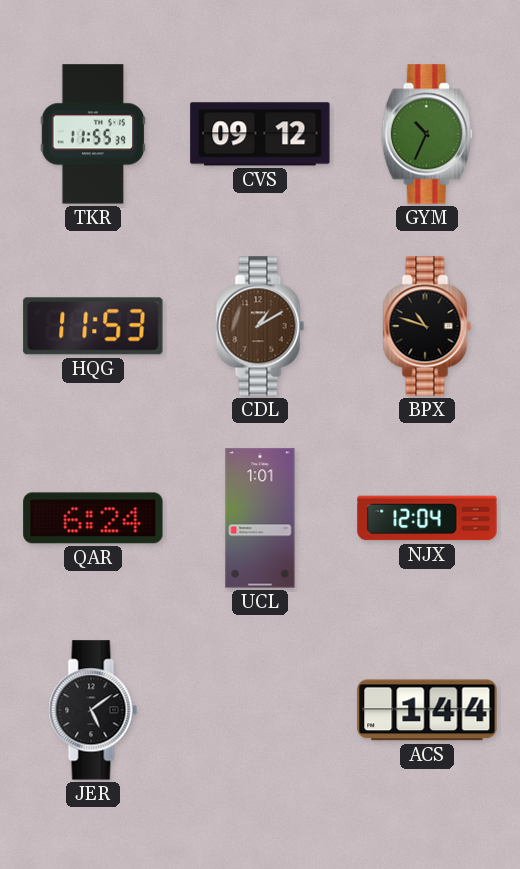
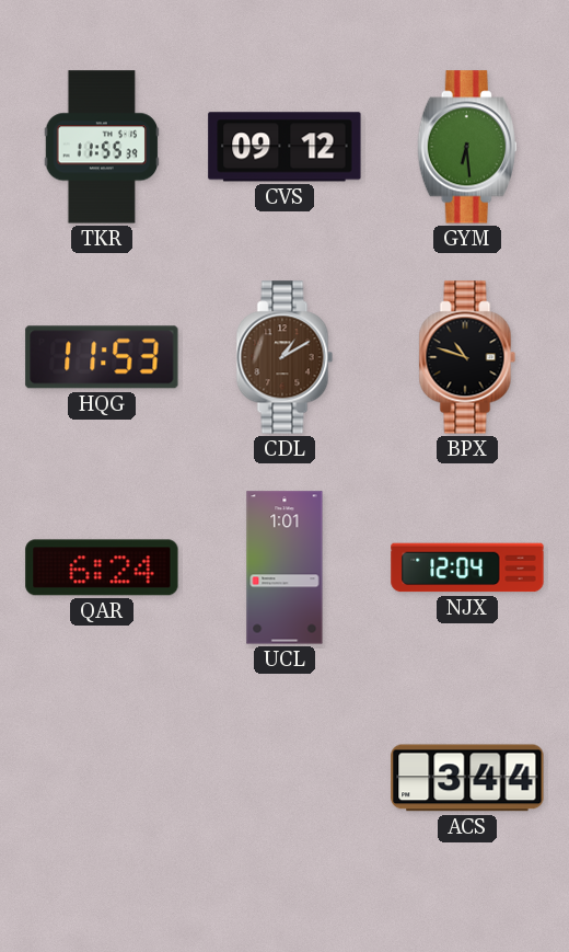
GYM: 10:34 -> 6:29
JER: 5:09 -> none
ACS: 1:44 -> 3:44
